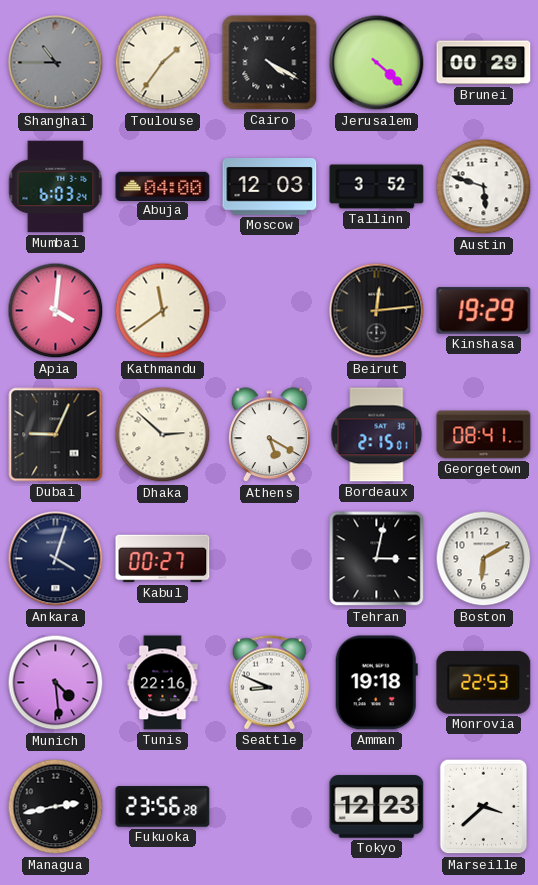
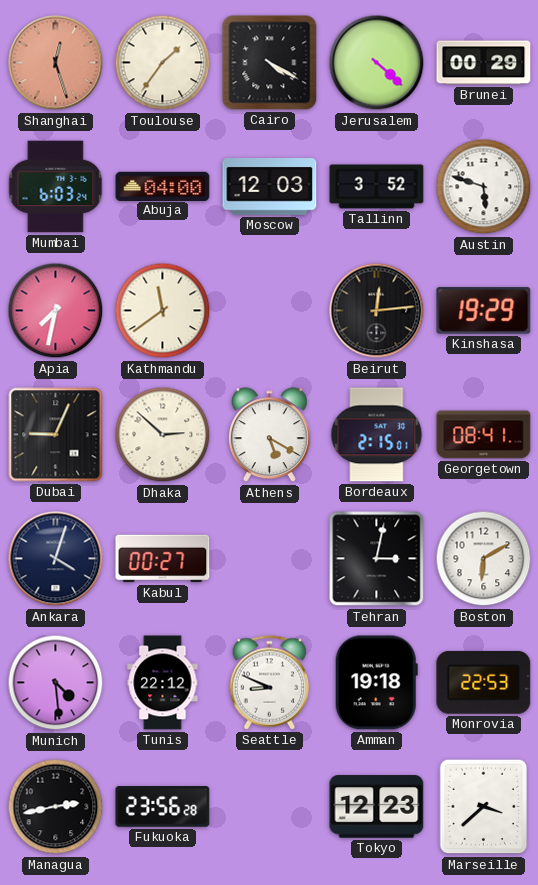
Shanghai: 10:45 -> 12:27
Shanghai dial: grey -> salmon
Apia: 4:01 -> 7:32
Tunis: 22:16 -> 22:12
